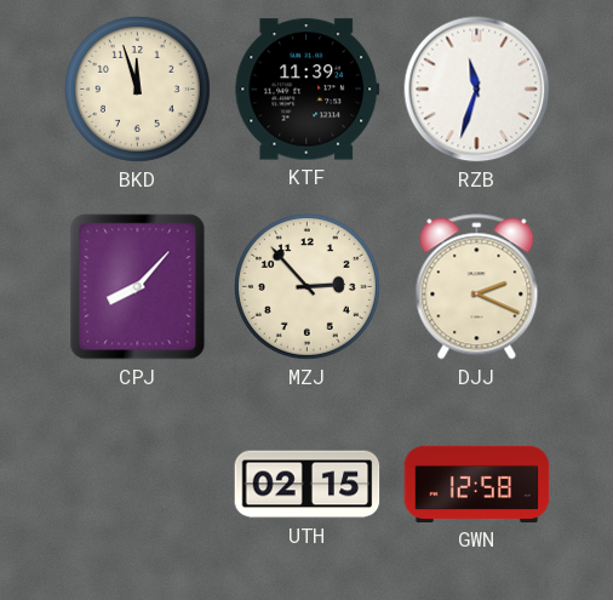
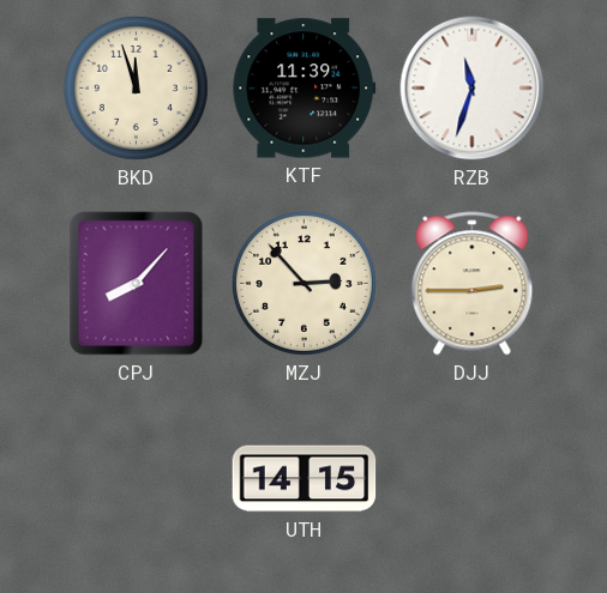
DJJ: 2:19 -> 2:45
UTH: 02:15 -> 14:15
GWN: 12:58 -> none
